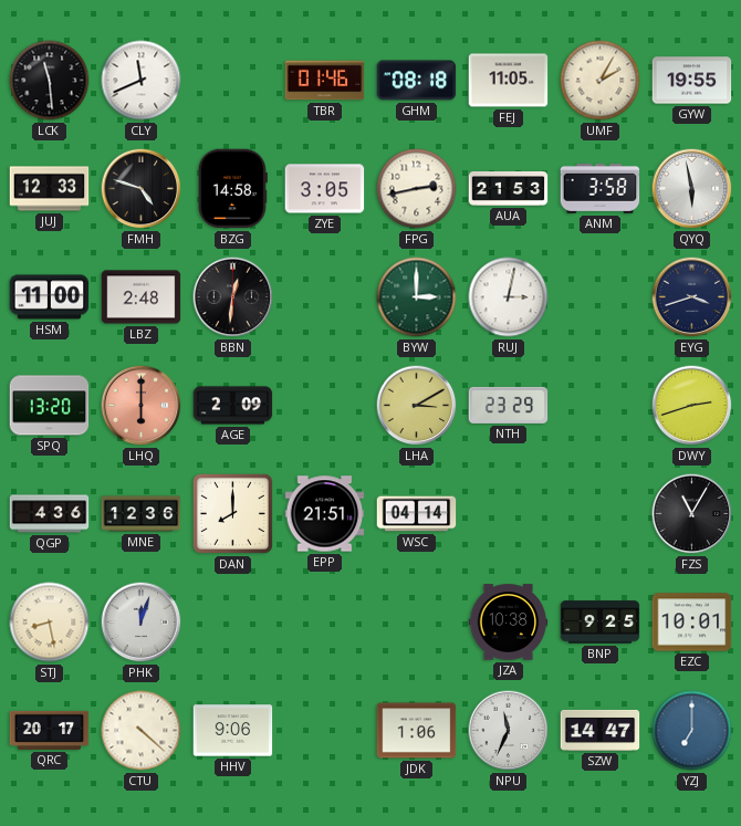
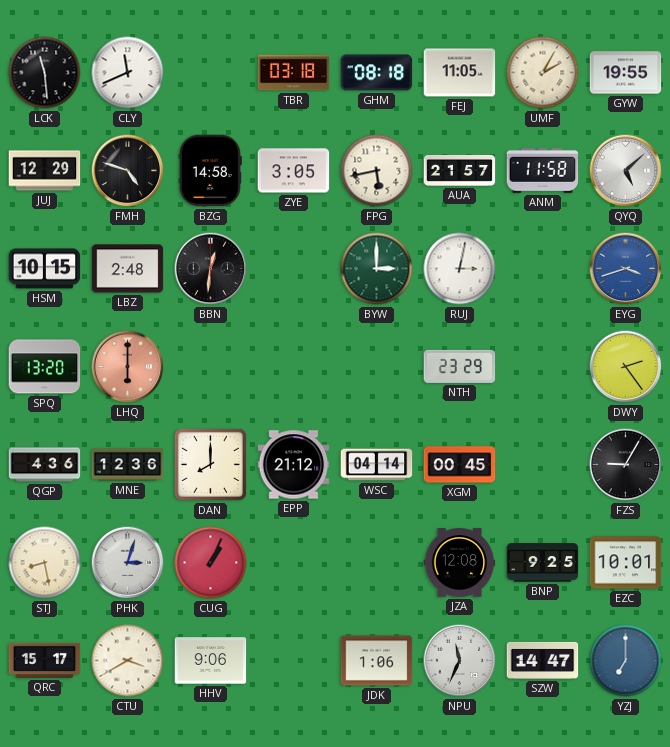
TBR: 01:46 -> 03:18
JUJ: 12:33 -> 12:29
FPG: 2:43 -> 5:43
AUA: 21:53 -> 21:57
ANM: 3:58 -> 11:58
QYQ: 5:58 -> 5:08
HSM: 11:00 -> 10:15
EYG dial: navy -> blue
AGE: 2:09 -> none
LHA: 3:10 -> none
DWY: 2:42 -> 2:24
EPP: 21:51 -> 21:12
XGM: none -> 00:45
FZS: 11:05 -> 9:05
PHK: 12:03 -> 3:03
CUG: none -> 1:04
JZA: 10:38 -> 12:08
QRC: 20:17 -> 15:17
CTU: 4:22 -> 3:40
